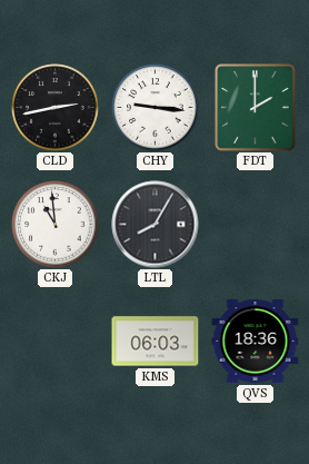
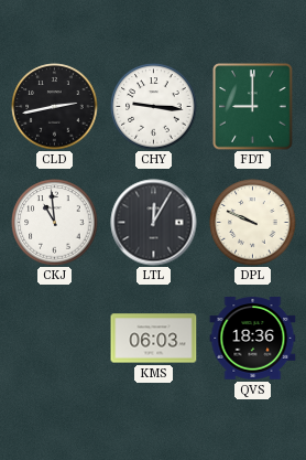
FDT: 2:00 -> 9:00
LTL: 8:05 -> 12:05
DPL: none -> 9:49
